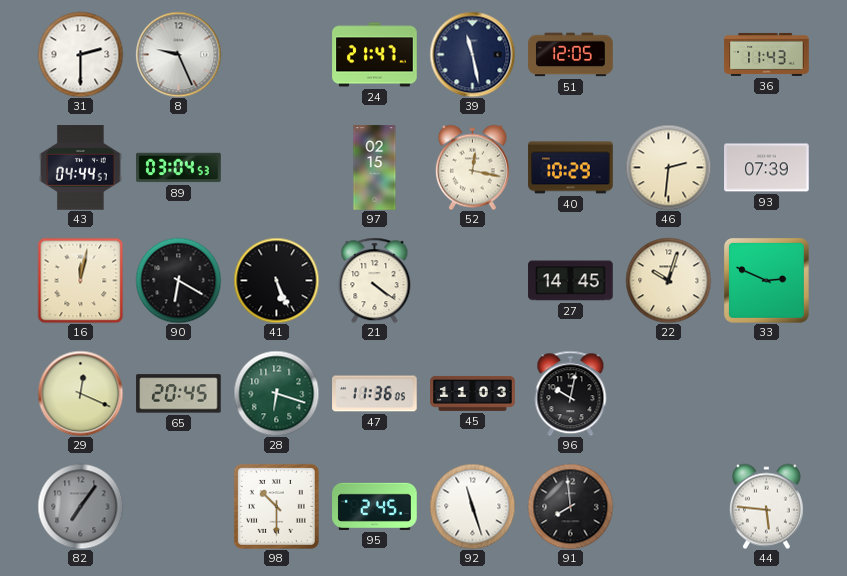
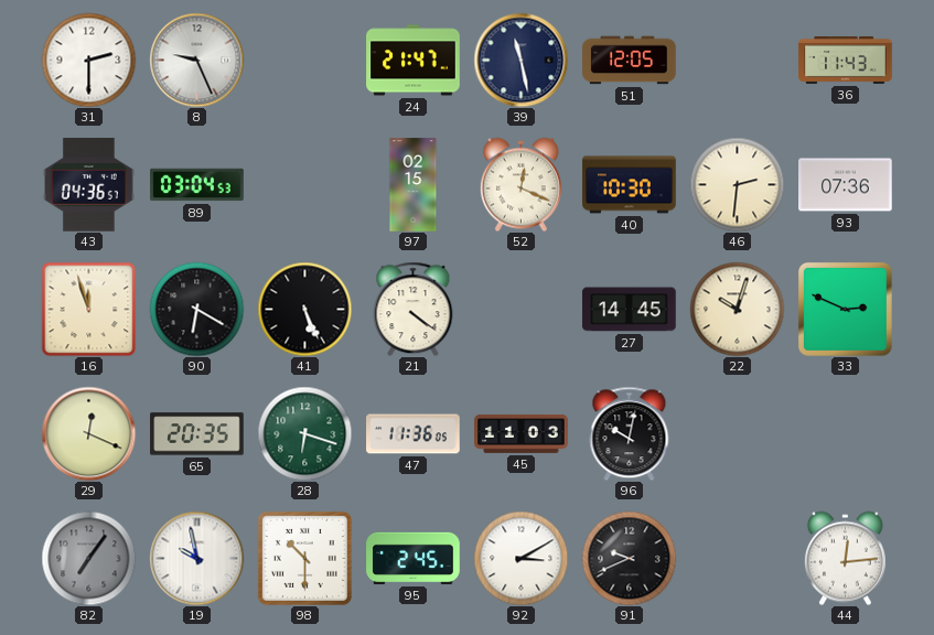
43: 04:44 -> 04:36
52: 12:17 -> 12:19
40: 10:29 -> 10:30
93: 07:39 -> 07:36
16: 12:02 -> 11:57
65: 20:45 -> 20:35
19: none -> 9:58
92: 11:27 -> 3:10
91: 7:59 -> 9:41
44: 5:46 -> 12:14
